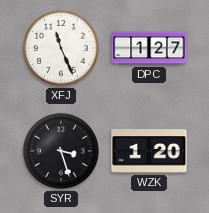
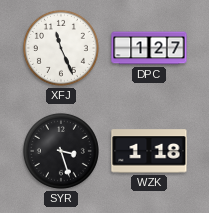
WZK: 1:20 -> 1:18
